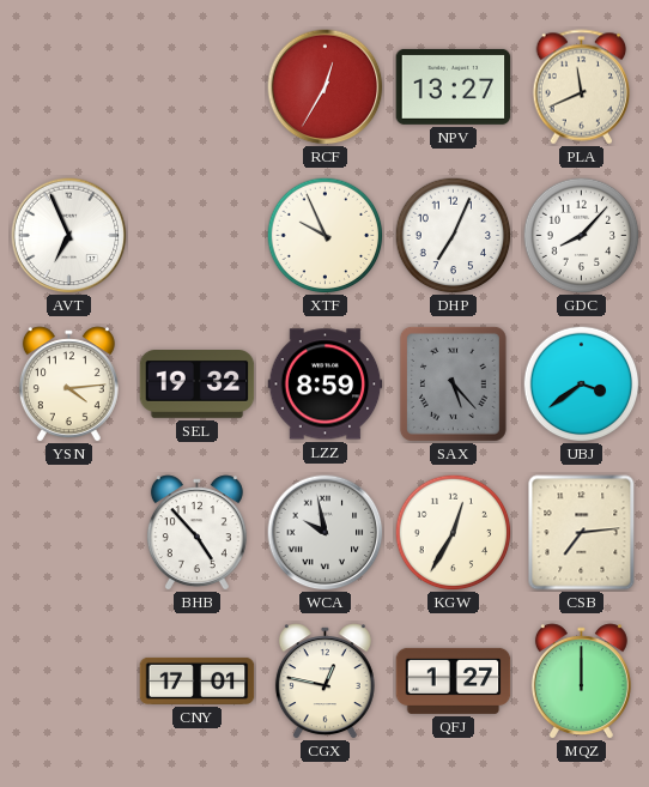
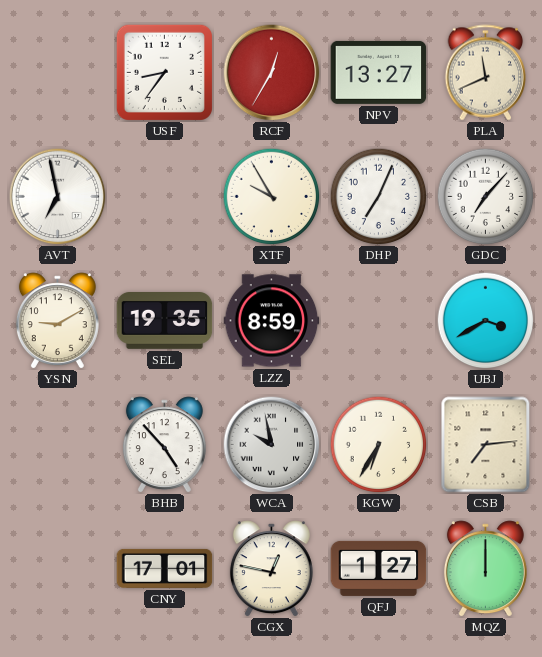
USF: none -> 8:36
AVT: 6:56 -> 6:58
XTF: 9:56 -> 9:55
GDC: 8:07 -> 7:07
YSN: 4:14 -> 9:10
SEL: 19:32 -> 19:35
SAX: 5:23 -> none
UBJ: 3:39 -> 3:40
KGW: 12:35 -> 6:35
